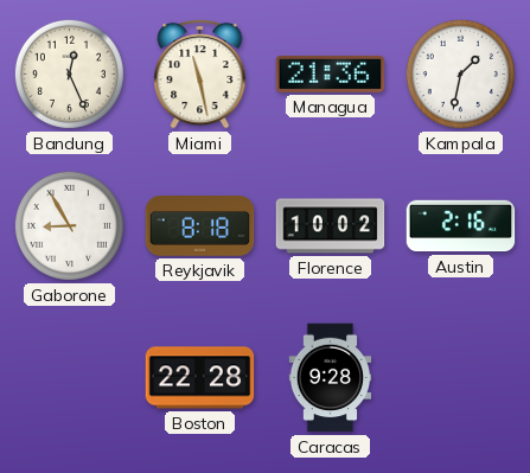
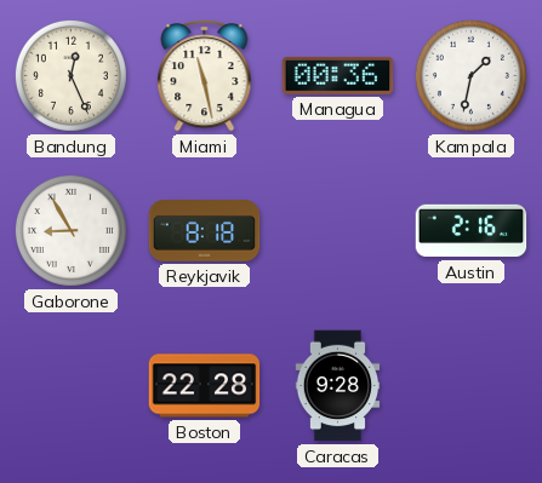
Managua: 21:36 -> 00:36
Florence: 10:02 -> none
